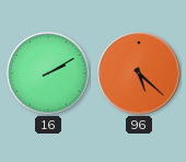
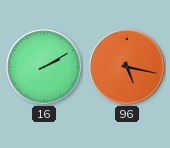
96: 5:22 -> 5:17
